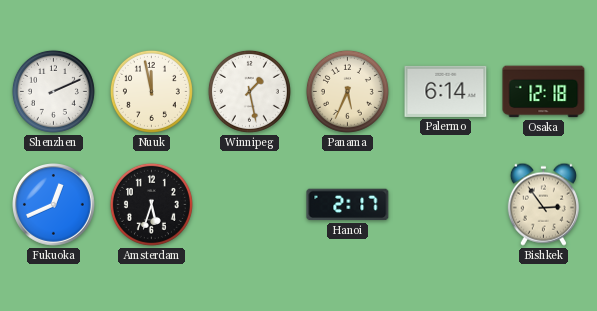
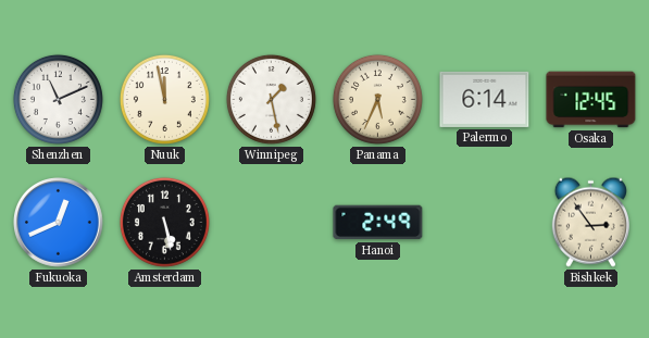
Shenzhen: 2:11 -> 11:11
Osaka: 12:18 -> 12:45
Amsterdam: 5:33 -> 5:28
Hanoi: 2:17 -> 2:49
